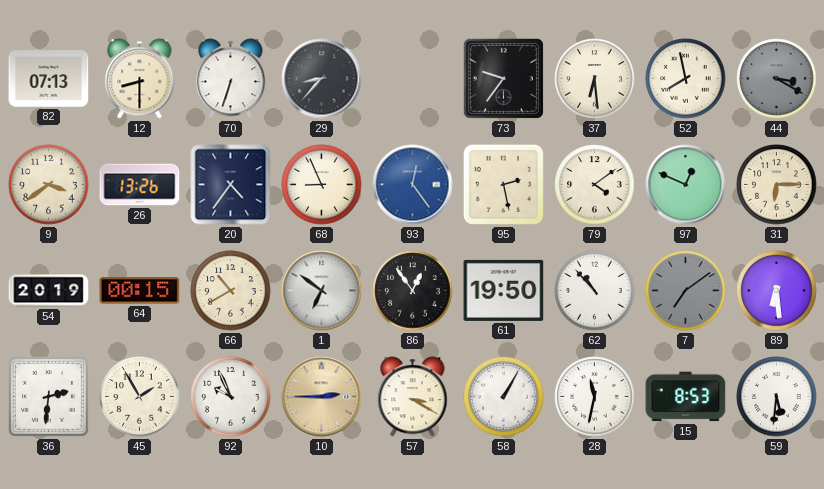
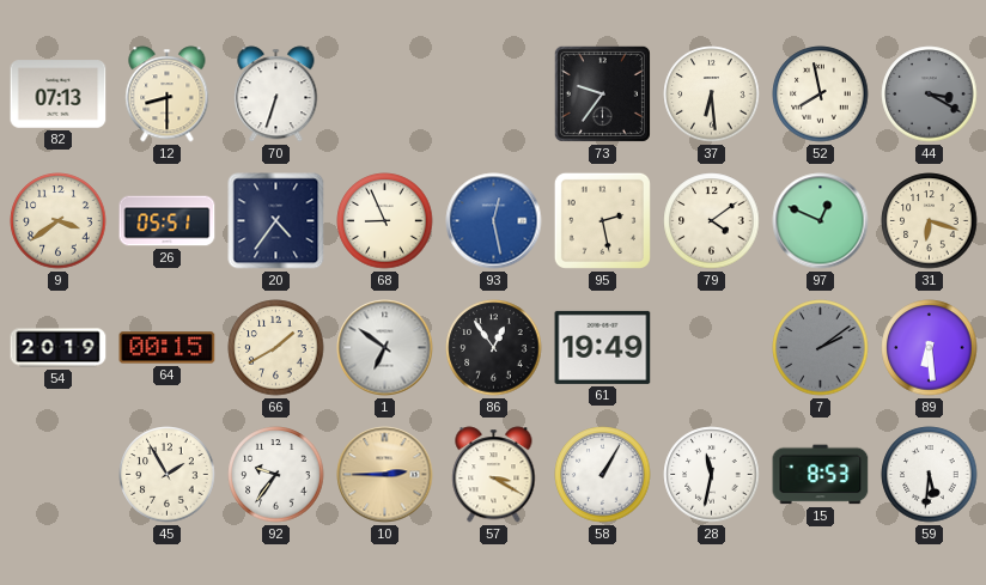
29: 8:37 -> none
26: 13:26 -> 05:51
93: 12:24 -> 12:28
31: 6:15 -> 6:18
66: 10:40 -> 1:40
61: 19:50 -> 19:49
62: 10:53 -> none
7: 7:09 -> 2:09
36: 2:31 -> none
92: 9:56 -> 9:36
